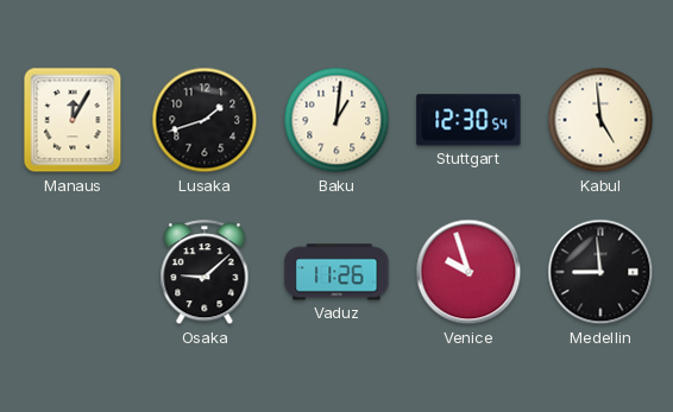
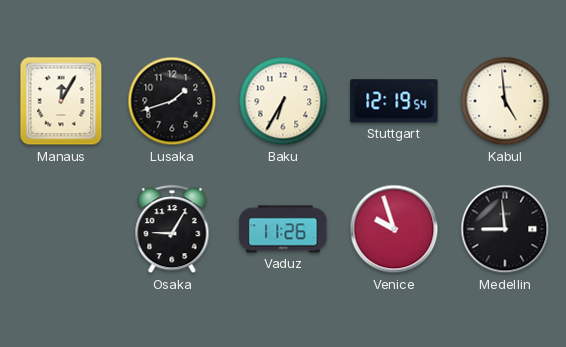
Baku: 1:01 -> 6:35
Stuttgart: 12:30 -> 12:19
Osaka: 9:08 -> 9:05
